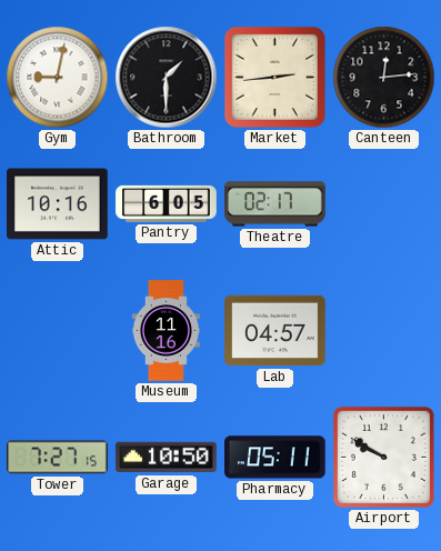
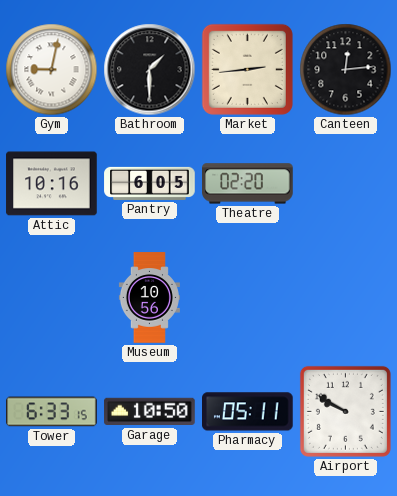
Theatre: 02:17 -> 02:20
Museum: 11:16 -> 10:56
Lab: 04:57 -> none
Tower: 7:27 -> 6:33
